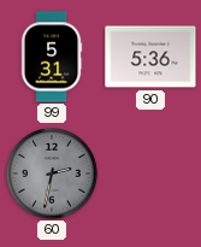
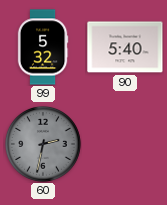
99: 5:31 -> 5:32
90: 5:36 -> 5:40
